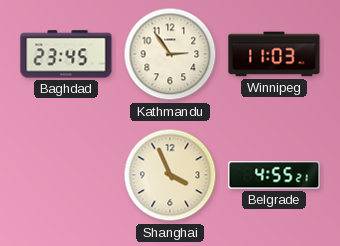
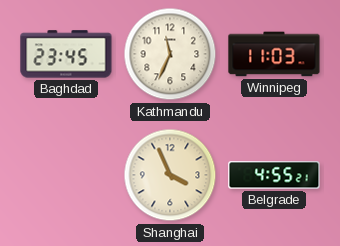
Kathmandu: 2:54 -> 11:34
